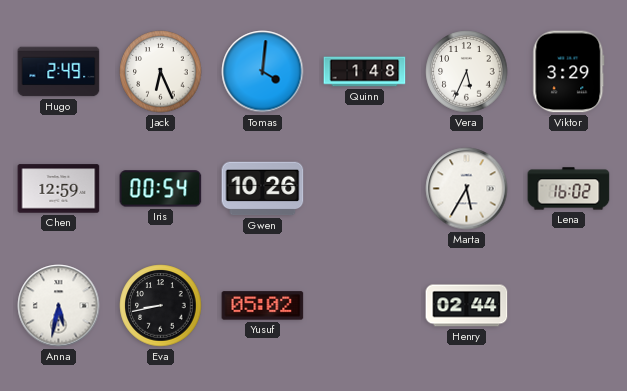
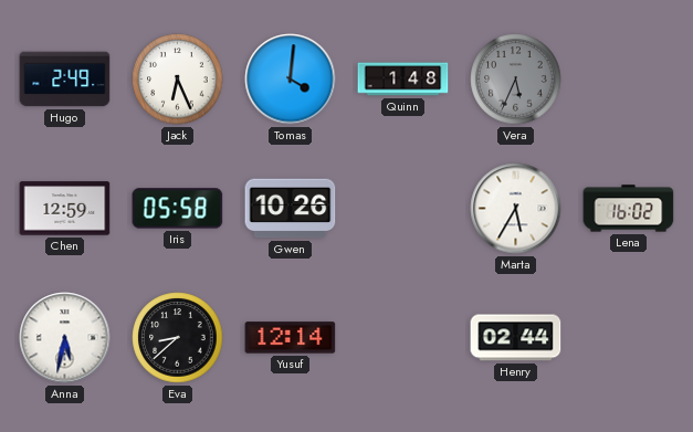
Vera dial: white -> grey
Viktor: 3:29 -> none
Iris: 00:54 -> 05:58
Eva: 8:43 -> 8:38
Yusuf: 05:02 -> 12:14
